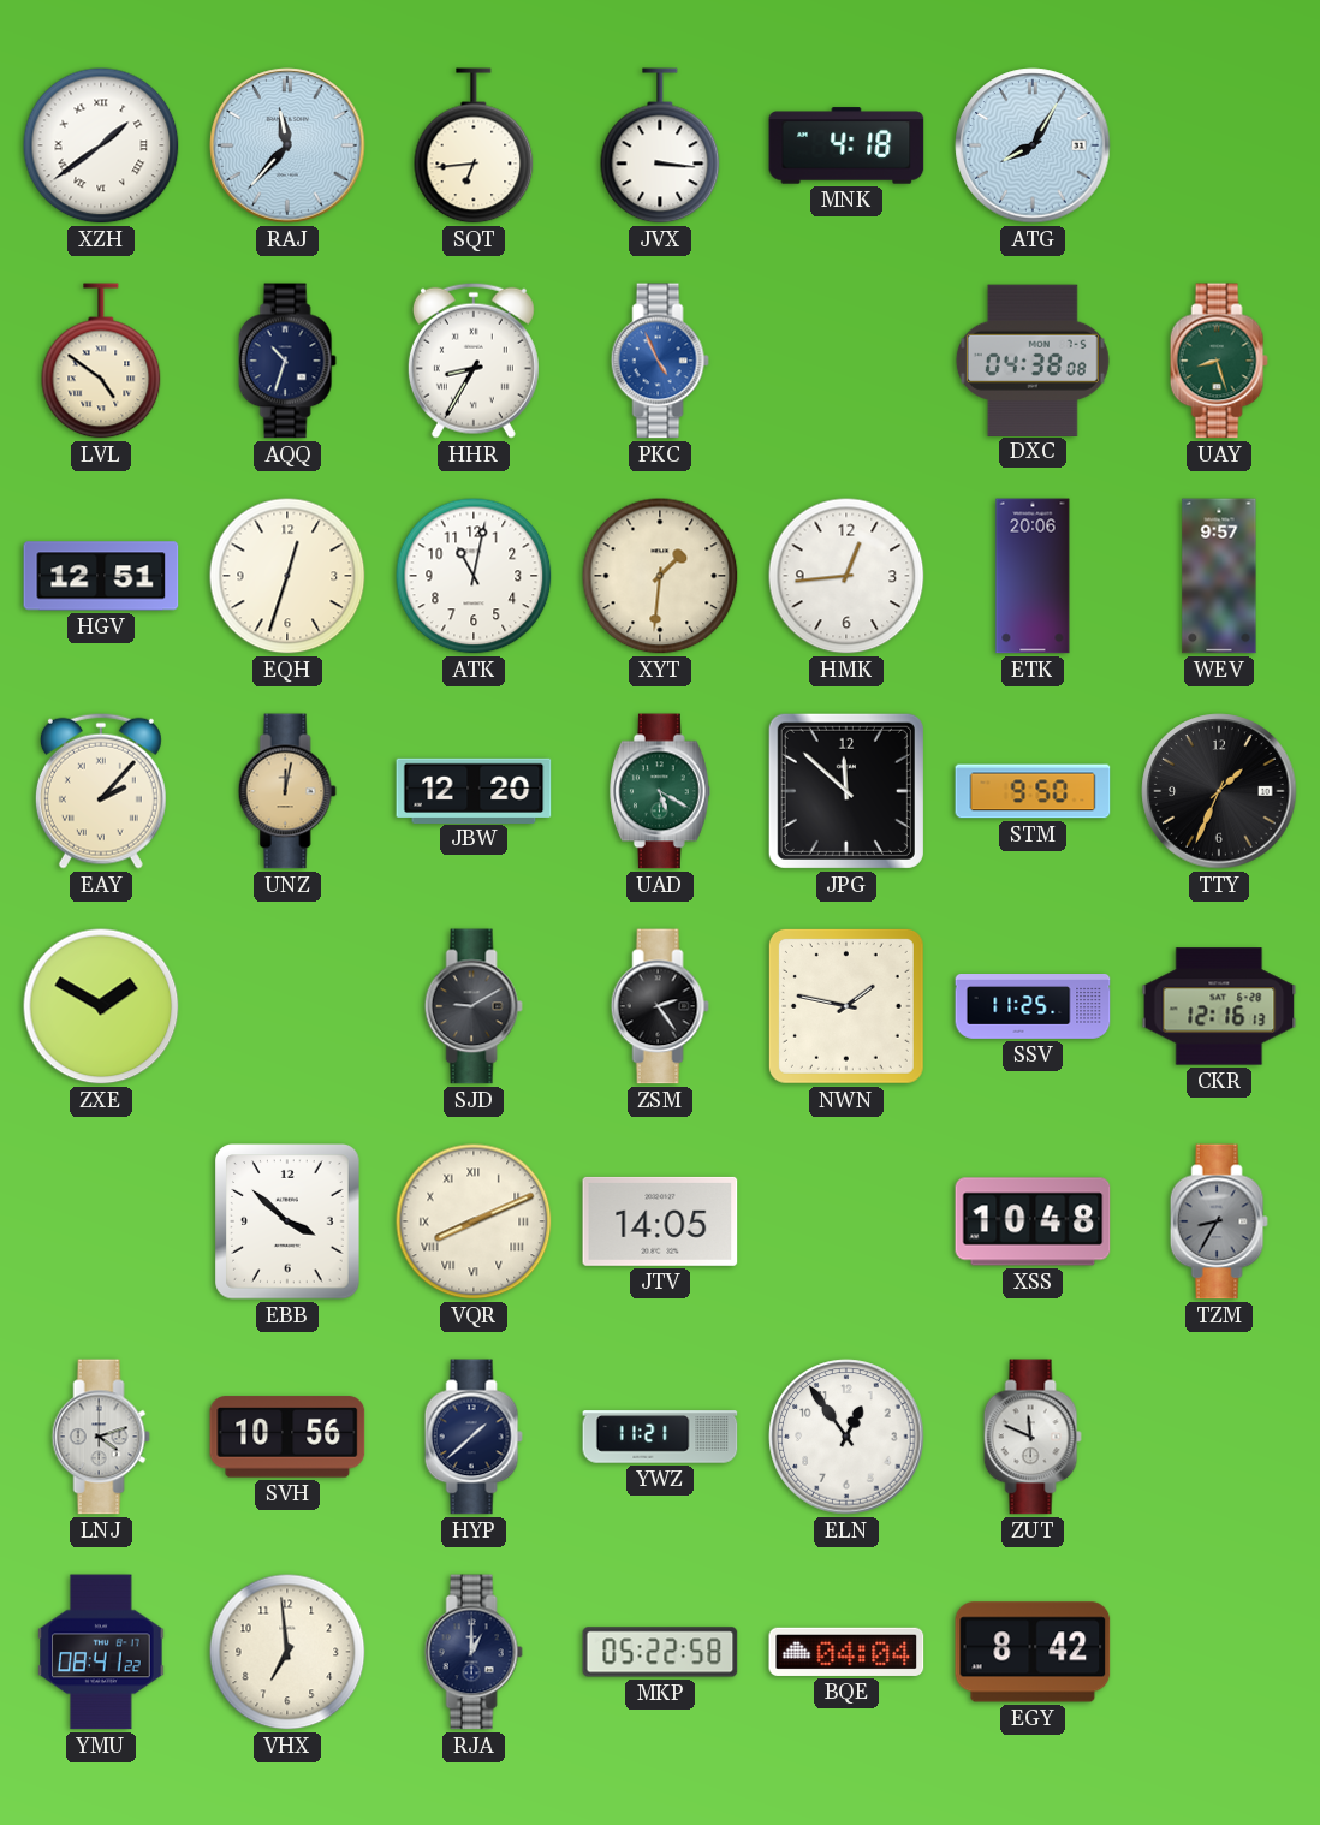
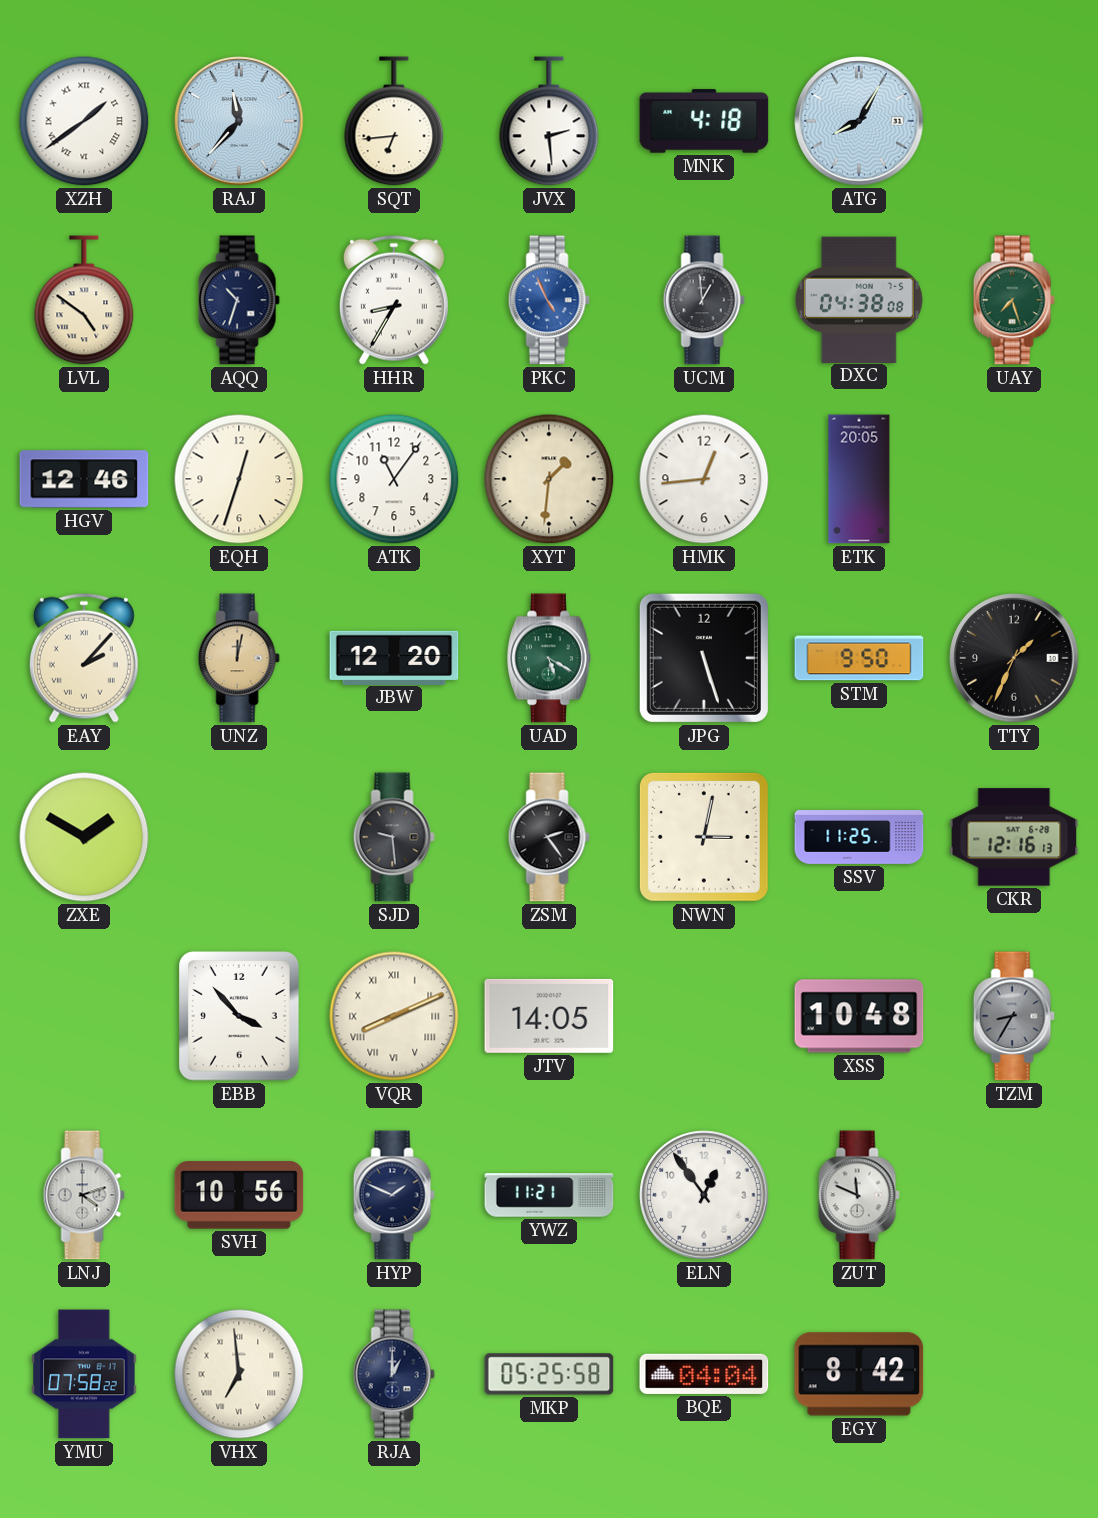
JVX: 3:16 -> 2:29
UCM: none -> 12:59
UAY: 8:27 -> 7:27
HGV: 12:51 -> 12:46
ATK: 11:02 -> 11:06
ETK: 20:06 -> 20:05
WEV: 9:57 -> none
JPG: 11:52 -> 5:27
SJD: 9:10 -> 9:29
NWN: 1:47 -> 3:02
EBB: 3:52 -> 3:53
HYP: 1:38 -> 1:49
YMU: 08:41 -> 07:58
VHX numerals: Arabic -> Roman
MKP: 05:22 -> 05:25
